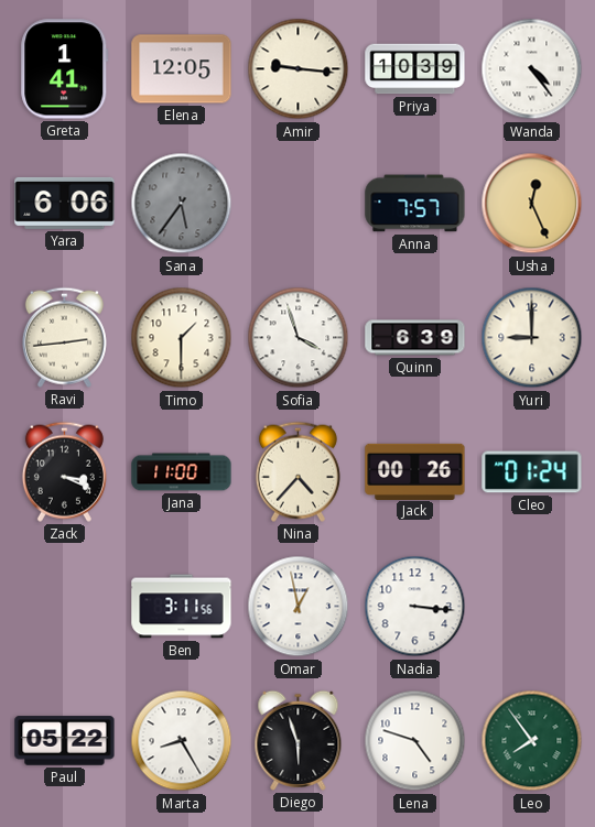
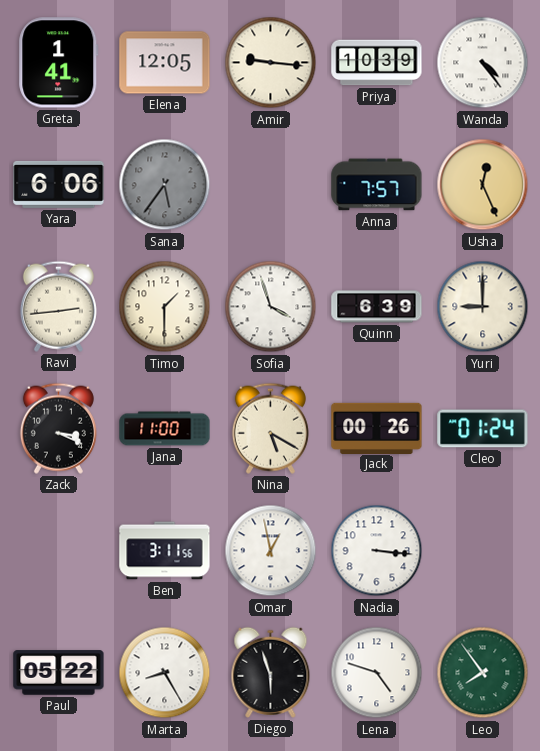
Nina: 4:37 -> 5:20
